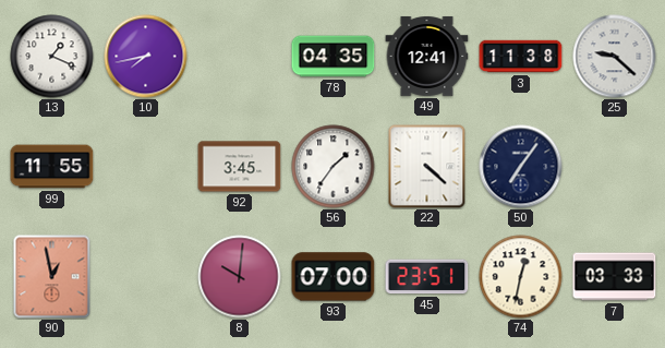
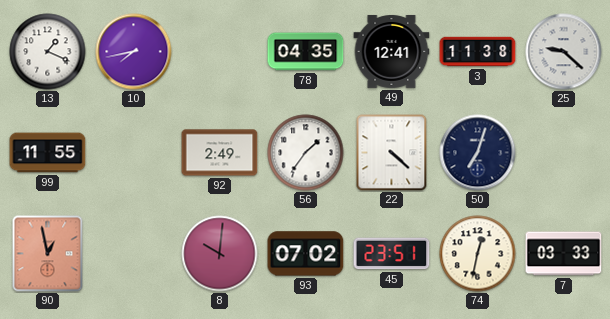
92: 3:45 -> 2:49
50: 7:06 -> 7:03
93: 07:00 -> 07:02
